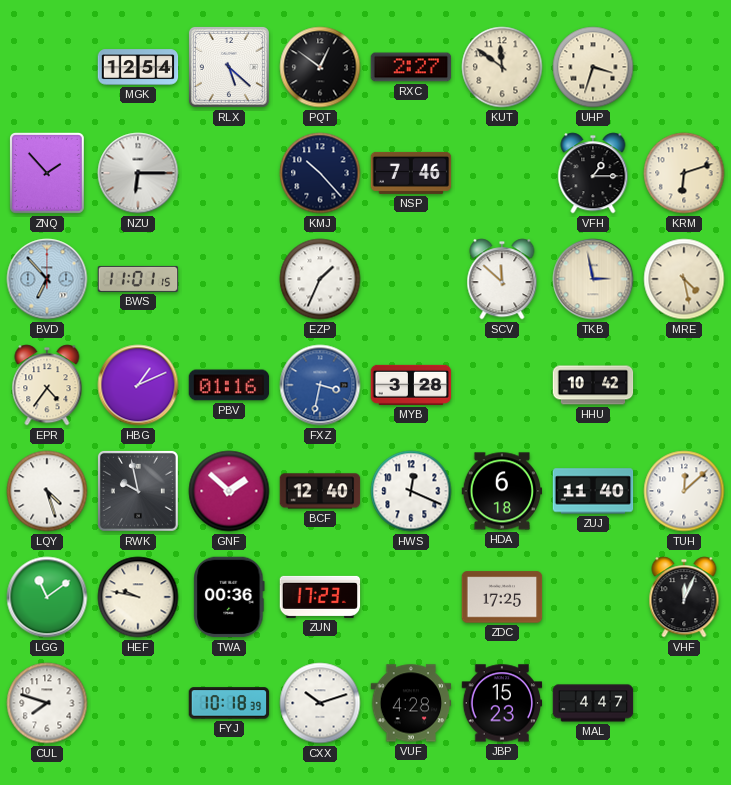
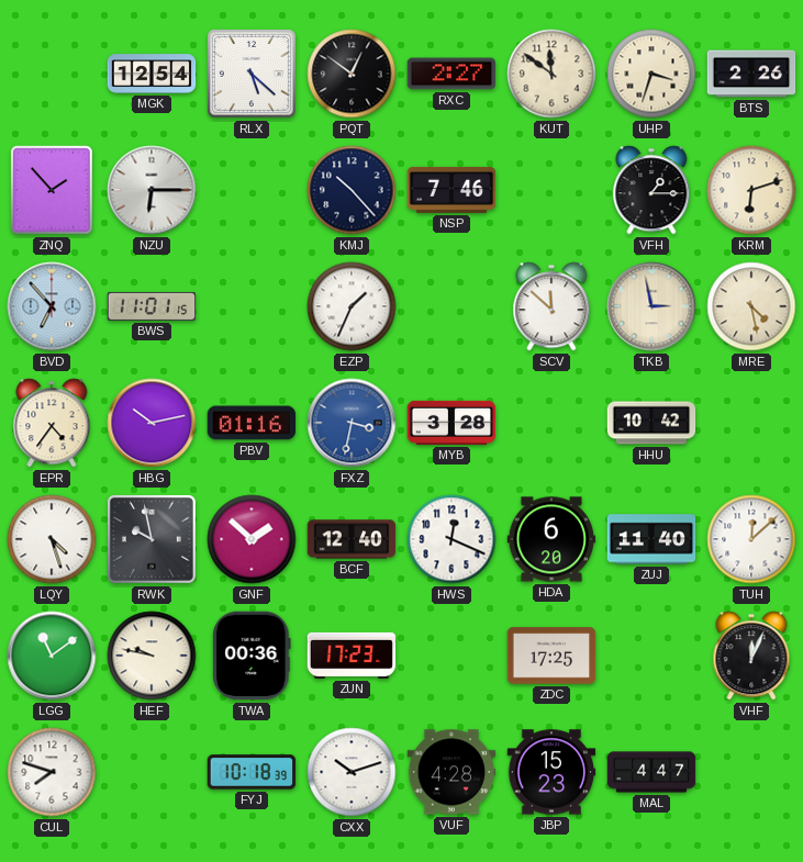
BTS: none -> 2:26
HBG: 1:11 -> 10:13
HDA: 6:18 -> 6:20
